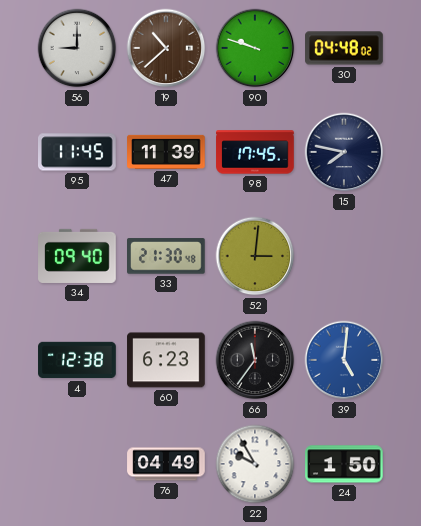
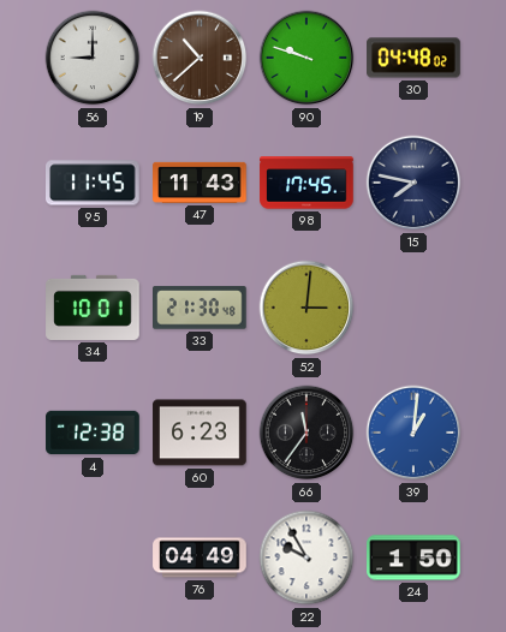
47: 11:39 -> 11:43
34: 09:40 -> 10:01
39: 5:01 -> 1:01
